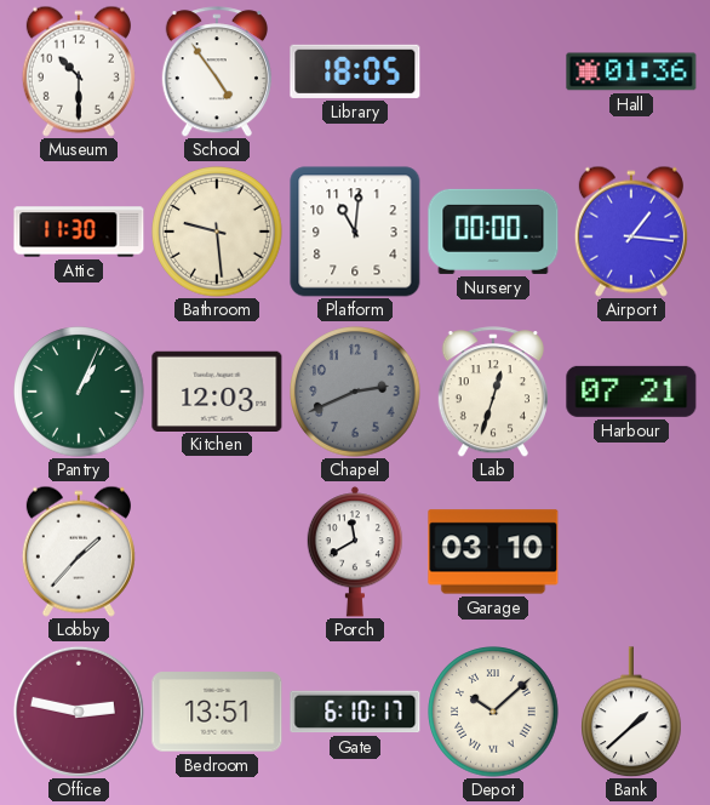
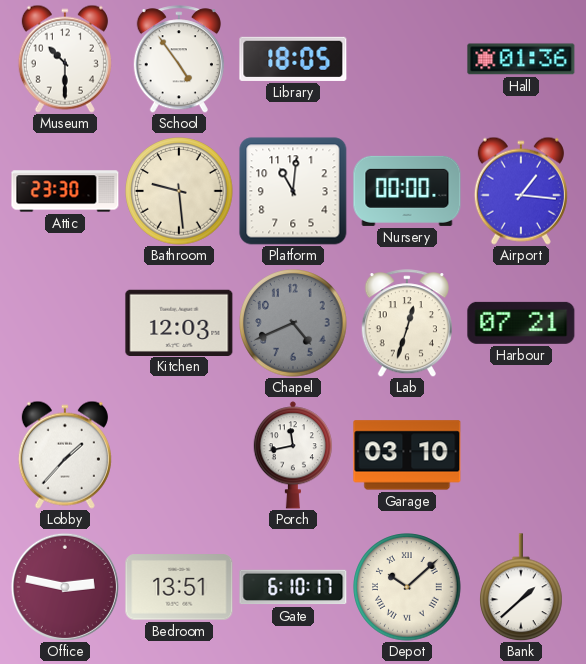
Attic: 11:30 -> 23:30
Pantry: 1:04 -> none
Chapel: 2:41 -> 4:41
Porch: 11:40 -> 11:43
